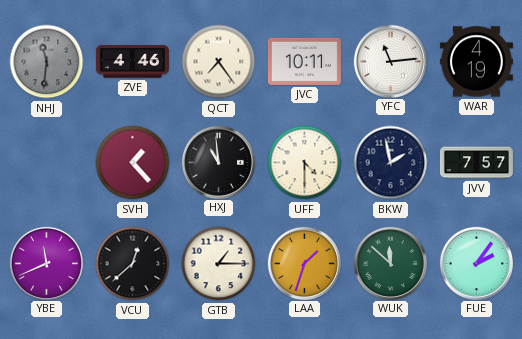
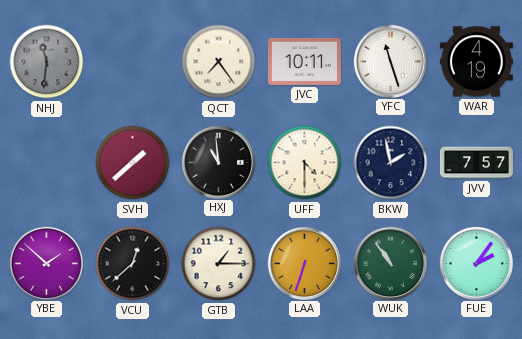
ZVE: 4:46 -> none
YFC: 11:14 -> 11:27
SVH: 1:23 -> 1:38
YBE: 11:41 -> 1:52
LAA: 1:33 -> 6:33
WUK: 11:52 -> 10:54
